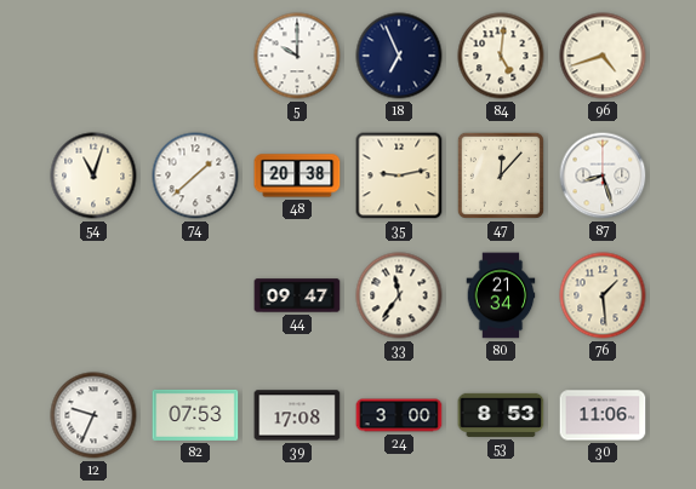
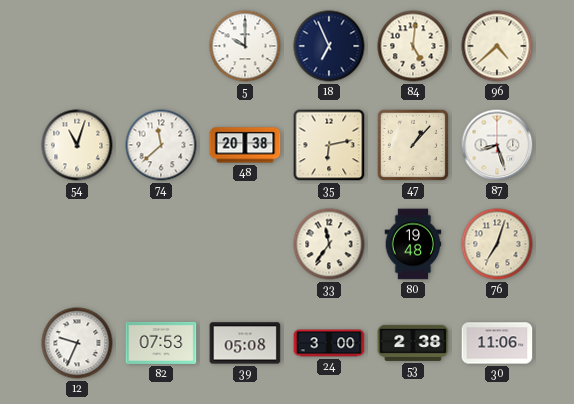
96: 4:42 -> 4:38
74: 1:38 -> 11:38
35: 9:13 -> 6:13
47: 12:07 -> 1:07
44: 09:47 -> none
80: 21:34 -> 19:48
76: 1:29 -> 7:03
39: 17:08 -> 05:08
53: 8:53 -> 2:38
